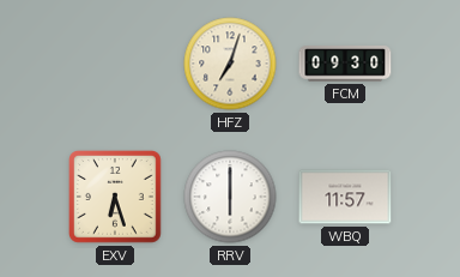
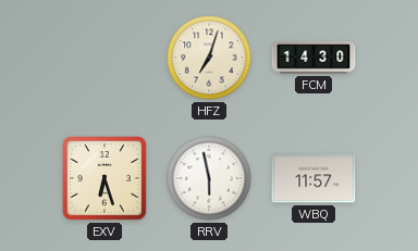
FCM: 09:30 -> 14:30
RRV: 6:00 -> 5:58
